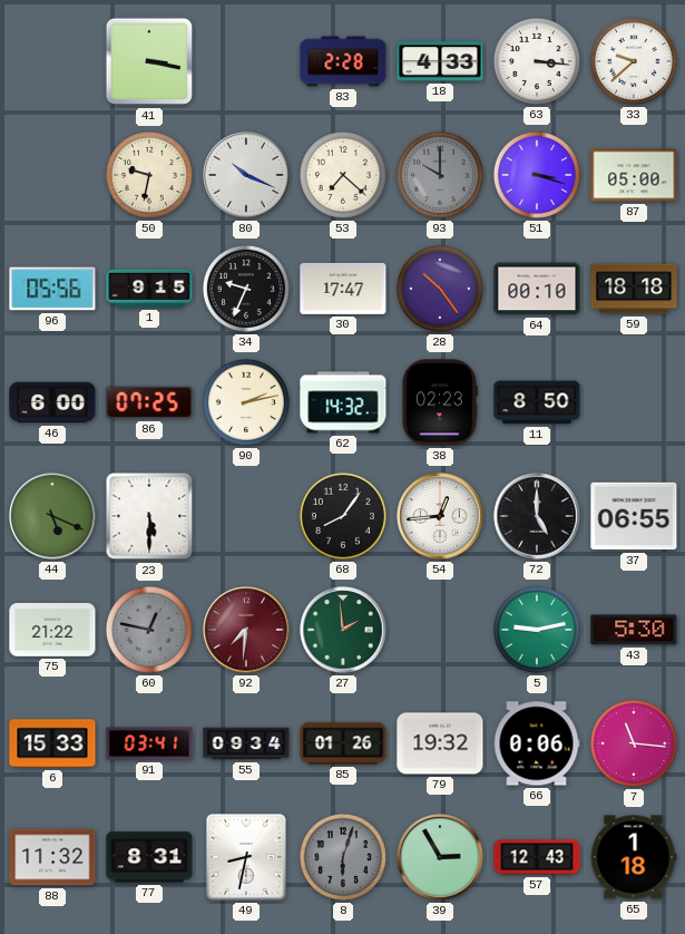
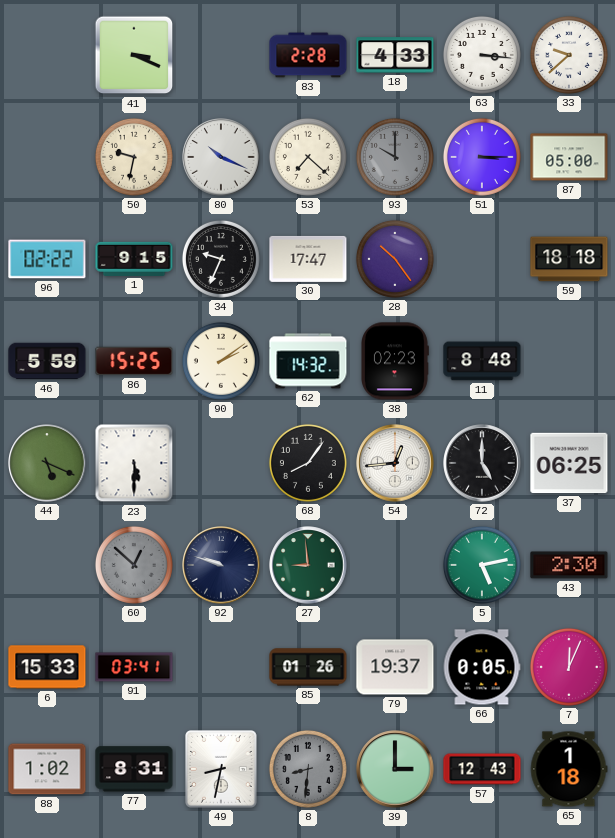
41: 3:17 -> 3:19
51: 3:18 -> 3:15
96: 05:56 -> 02:22
64: 00:10 -> none
46: 6:00 -> 5:59
86: 07:25 -> 15:25
90: 2:13 -> 2:09
11: 8:50 -> 8:48
37: 06:55 -> 06:25
75: 21:22 -> none
60: 12:47 -> 12:52
92: 7:31 -> 9:48
92 dial: burgundy -> navy
27: 1:59 -> 8:59
5: 9:13 -> 5:13
43: 5:30 -> 2:30
55: 09:34 -> none
79: 19:32 -> 19:37
66: 0:06 -> 0:05
7: 11:16 -> 12:04
88: 11:32 -> 1:02
8: 6:03 -> 8:31
39: 2:55 -> 3:00
